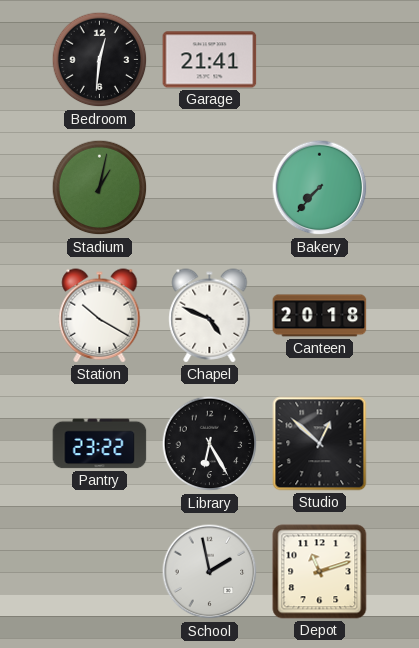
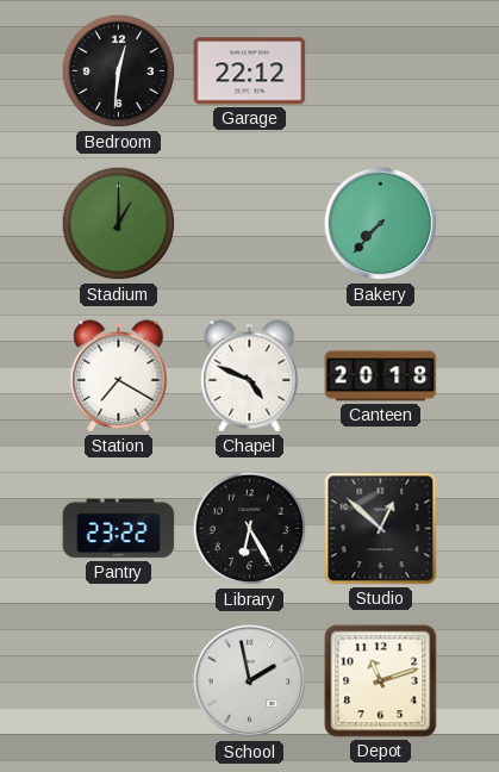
Garage: 21:41 -> 22:12
Stadium: 1:02 -> 1:00
Station: 10:20 -> 7:20
